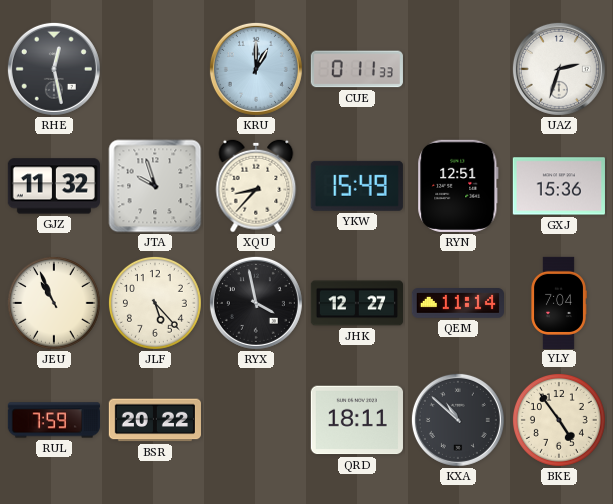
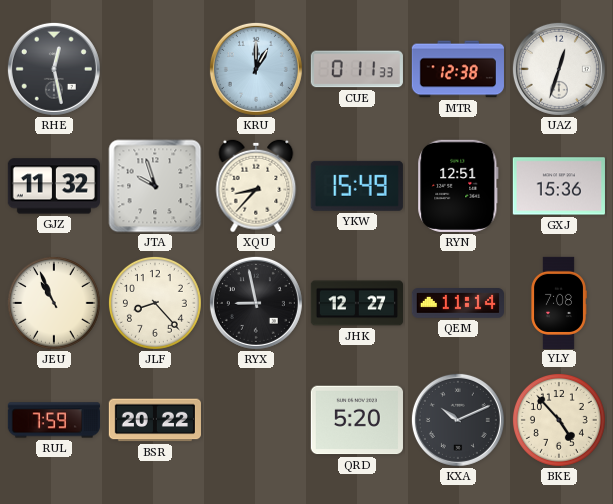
MTR: none -> 12:38
UAZ: 2:33 -> 12:33
JLF: 5:23 -> 8:23
RYX: 3:58 -> 8:58
YLY: 7:04 -> 7:08
QRD: 18:11 -> 5:20
KXA: 10:52 -> 10:11
BKE: 4:54 -> 4:53
